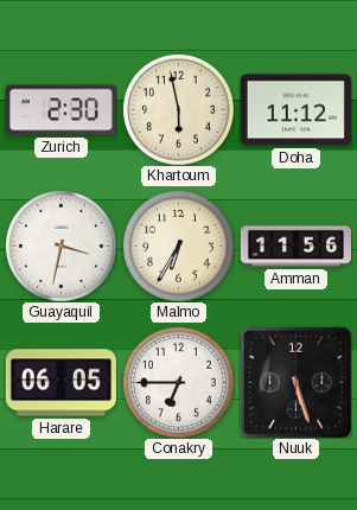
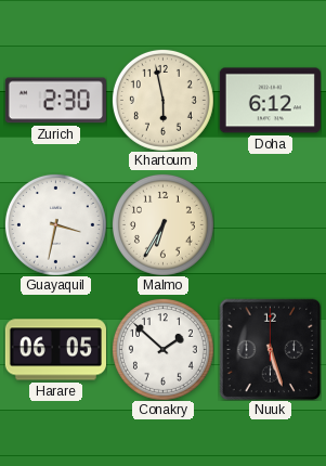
Doha: 11:12 -> 6:12
Amman: 11:56 -> none
Conakry: 6:45 -> 1:52
